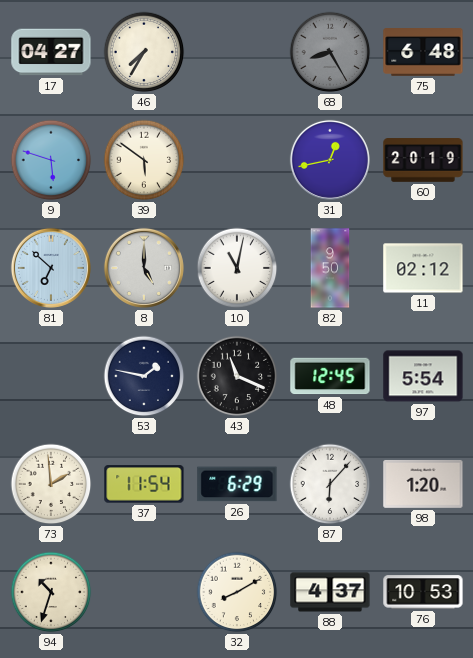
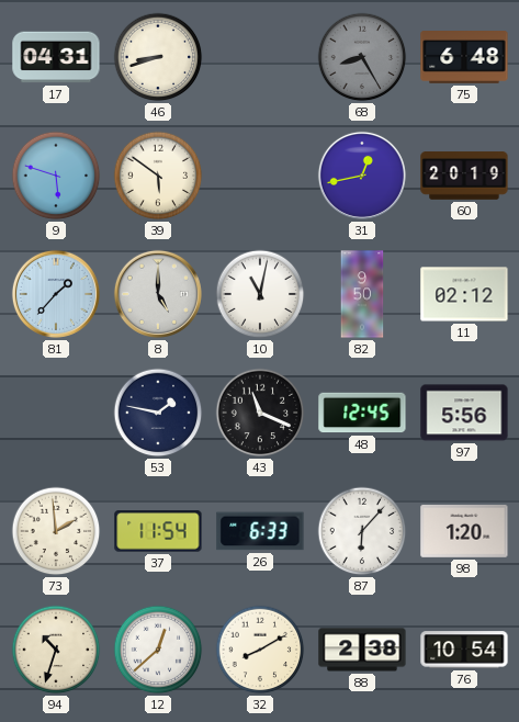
17: 04:27 -> 04:31
46: 7:35 -> 8:42
81: 6:52 -> 1:37
97: 5:54 -> 5:56
26: 6:29 -> 6:33
12: none -> 12:38
88: 4:37 -> 2:38
76: 10:53 -> 10:54
